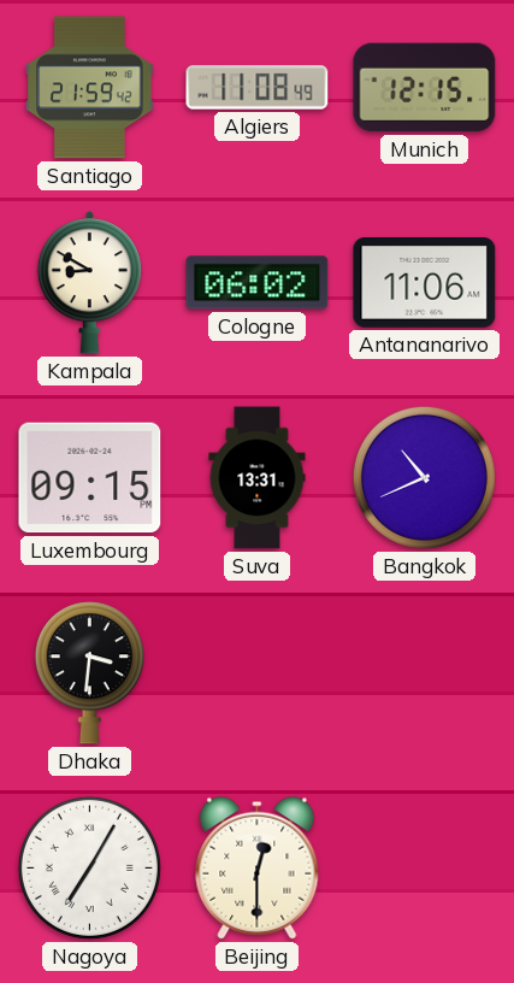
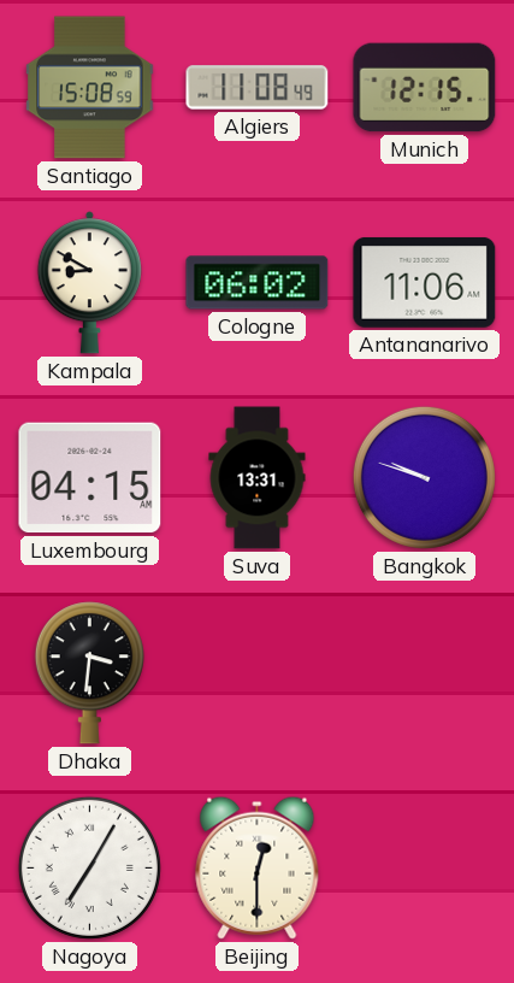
Santiago: 21:59 -> 15:08
Luxembourg: 09:15 -> 04:15
Bangkok: 10:41 -> 9:48
